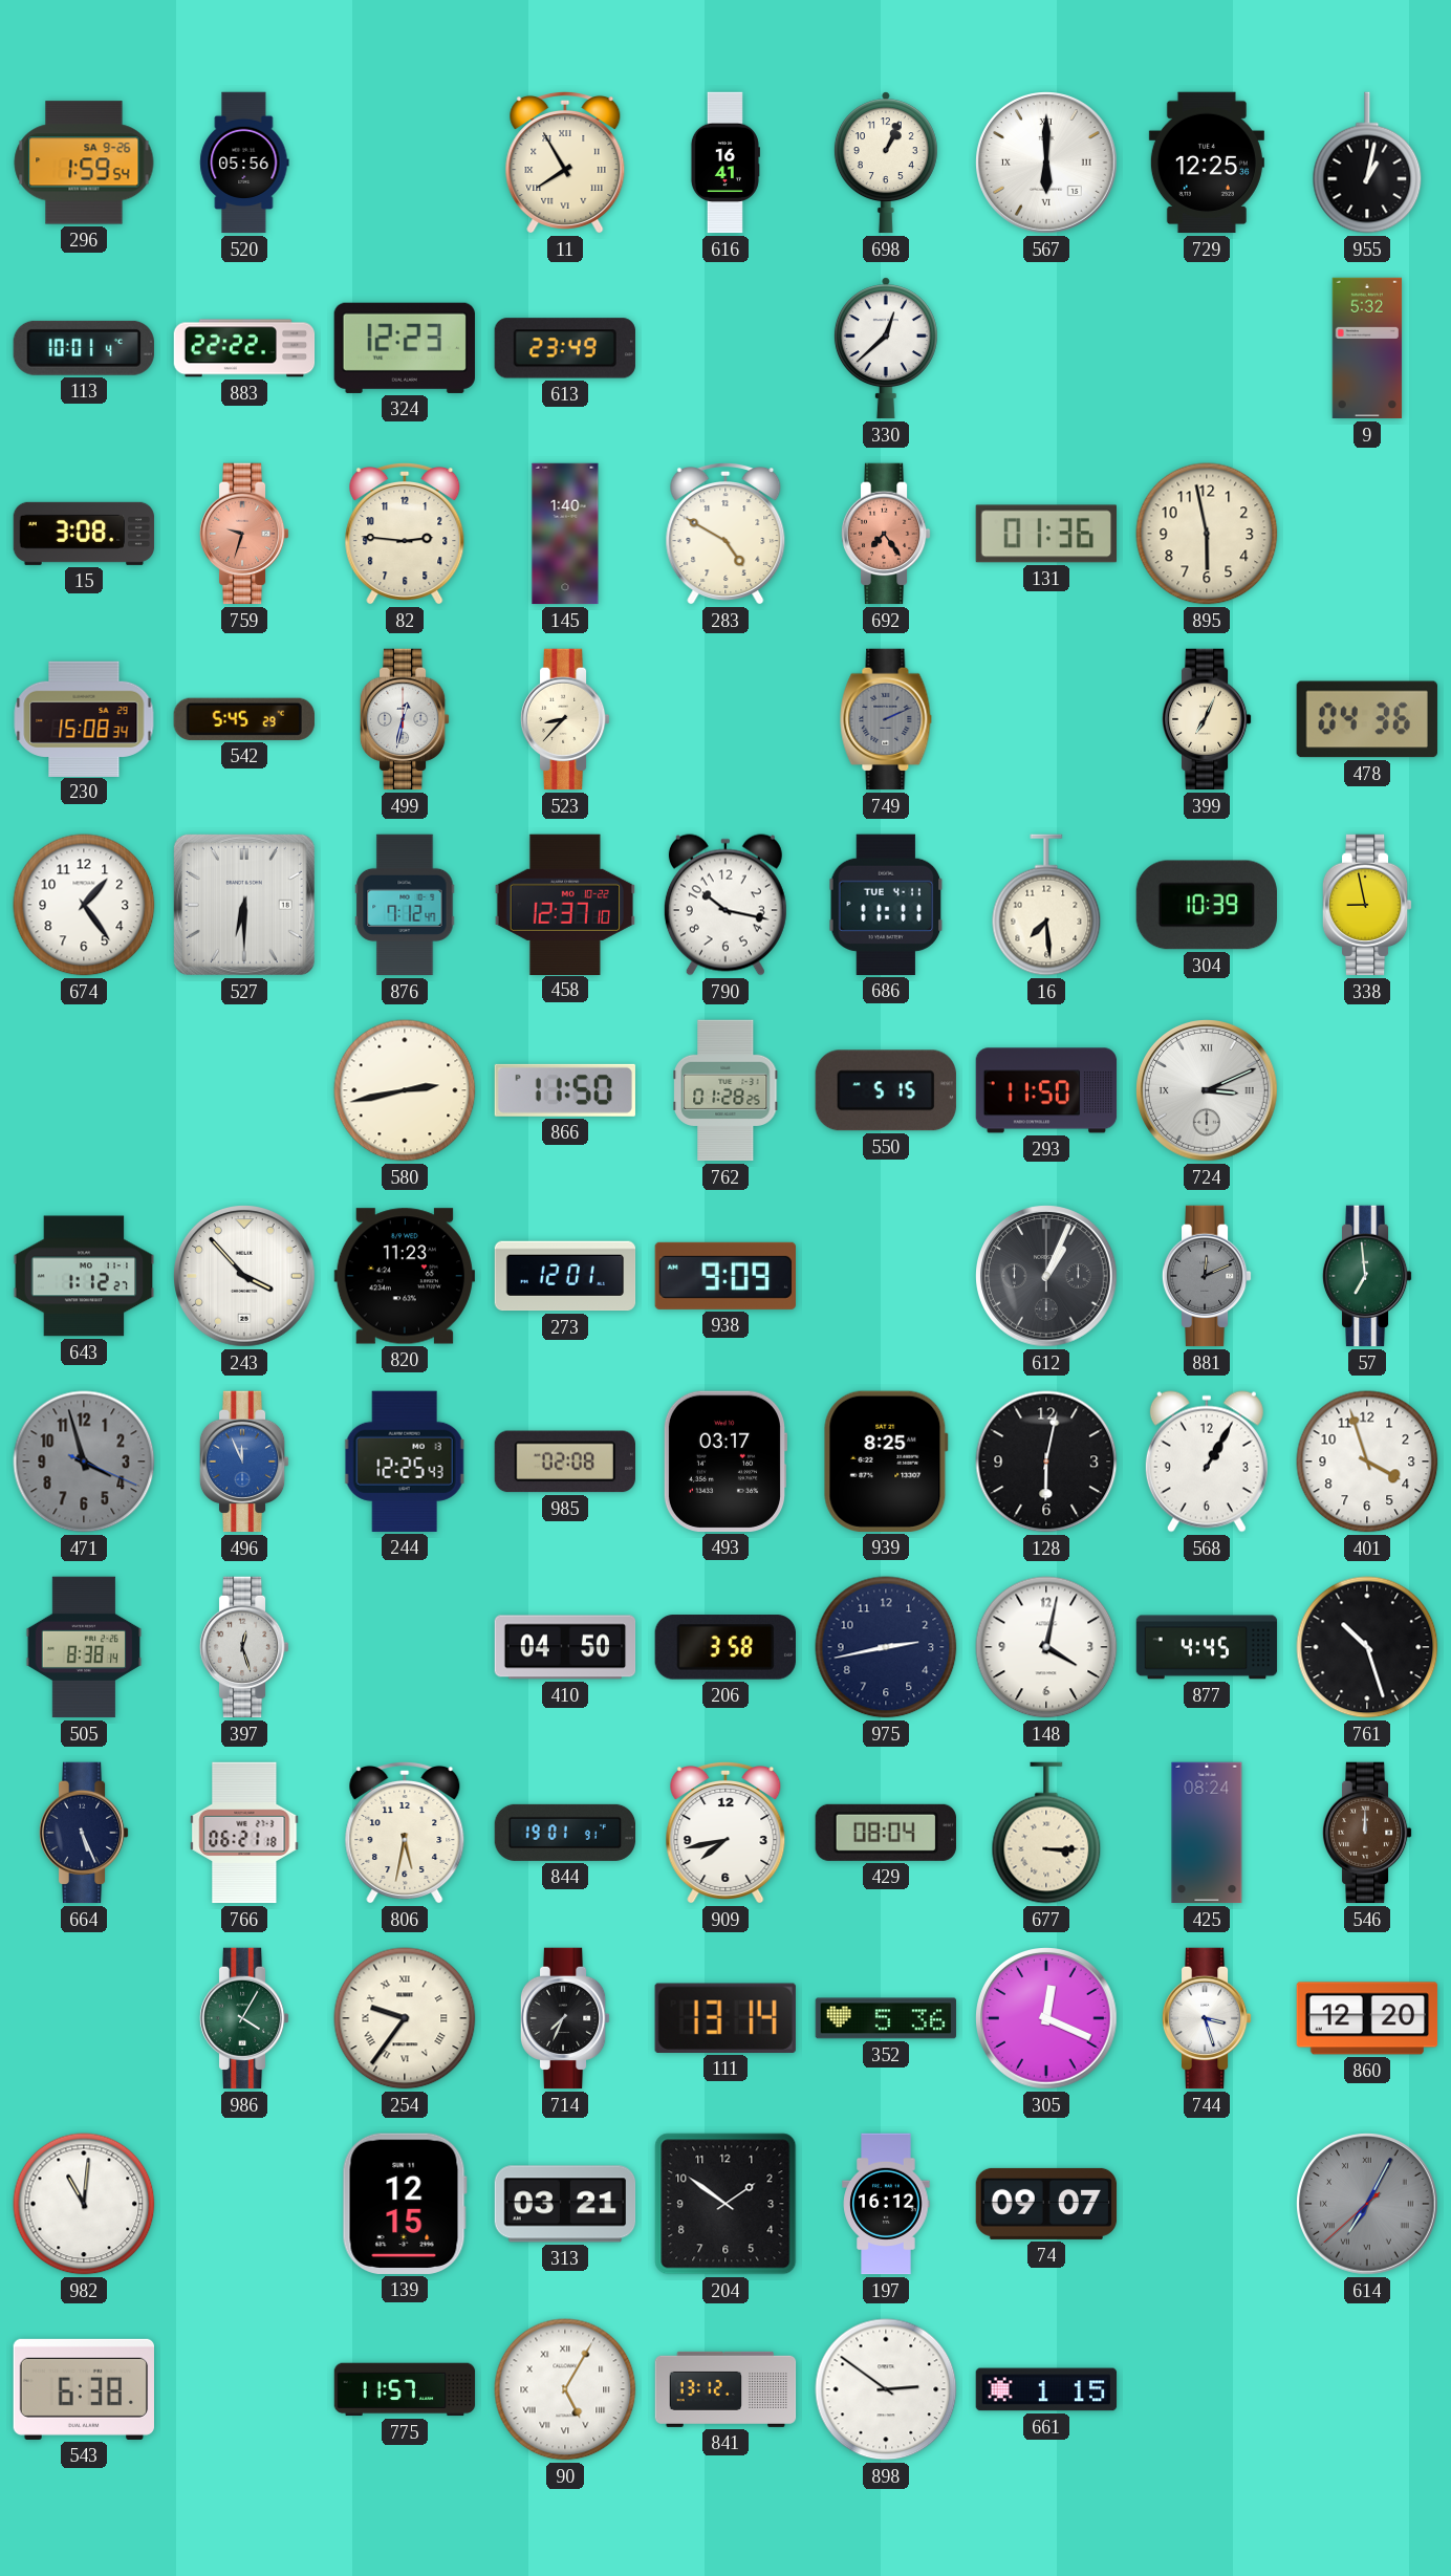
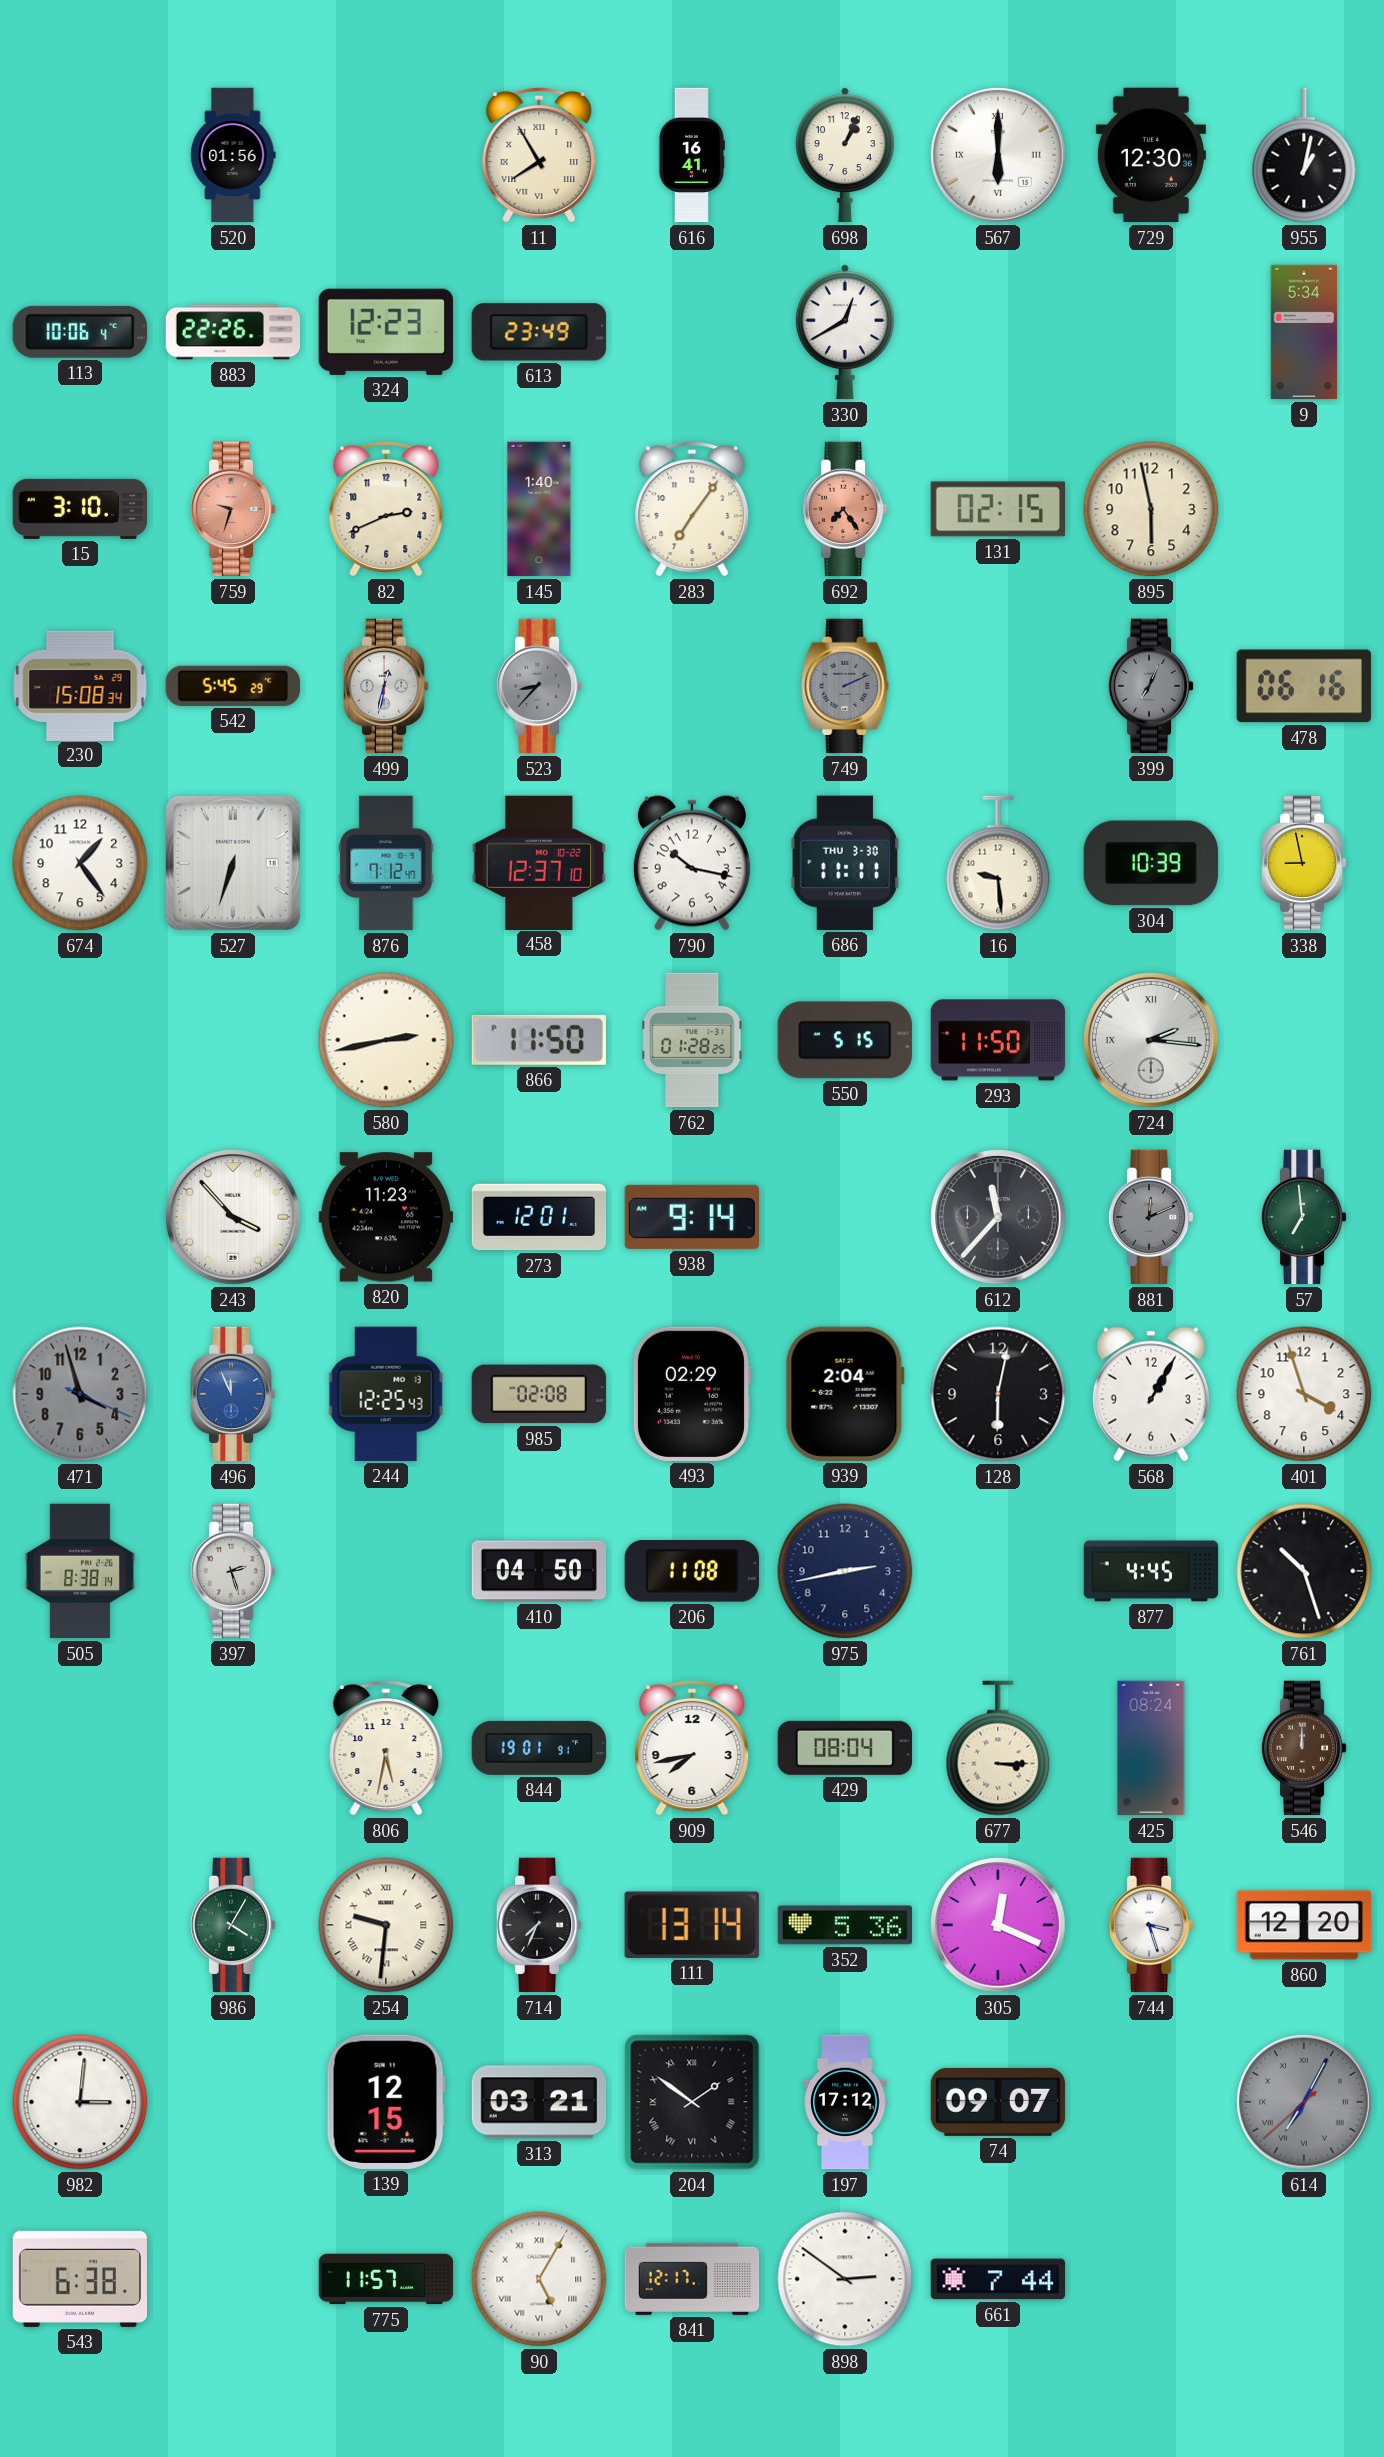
296: 1:59 -> none
520: 05:56 -> 01:56
729: 12:25 -> 12:30
113: 10:01 -> 10:06
883: 22:22 -> 22:26
330: 12:38 -> 12:40
9: 5:32 -> 5:34
15: 3:08 -> 3:10
82: 2:46 -> 2:41
283: 4:50 -> 7:06
131: 01:36 -> 02:15
523 dial: cream -> grey
399 dial: cream -> grey
478: 04:36 -> 06:16
527: 6:30 -> 6:33
686 date: TUE 4-11 -> THU 3-30
16: 7:29 -> 9:29
724: 3:11 -> 2:16
643: 1:12 -> none
938: 9:09 -> 9:14
612: 1:04 -> 11:37
493: 03:17 -> 02:29
939: 8:25 -> 2:04
397: 12:27 -> 2:27
206: 3:58 -> 11:08
148: 4:02 -> none
664: 5:26 -> none
766: 06:21 -> none
254: 9:36 -> 9:31
982: 11:01 -> 3:01
204 numerals: Arabic -> Roman
197: 16:12 -> 17:12
841: 13:12 -> 12:17
661: 1:15 -> 7:44
